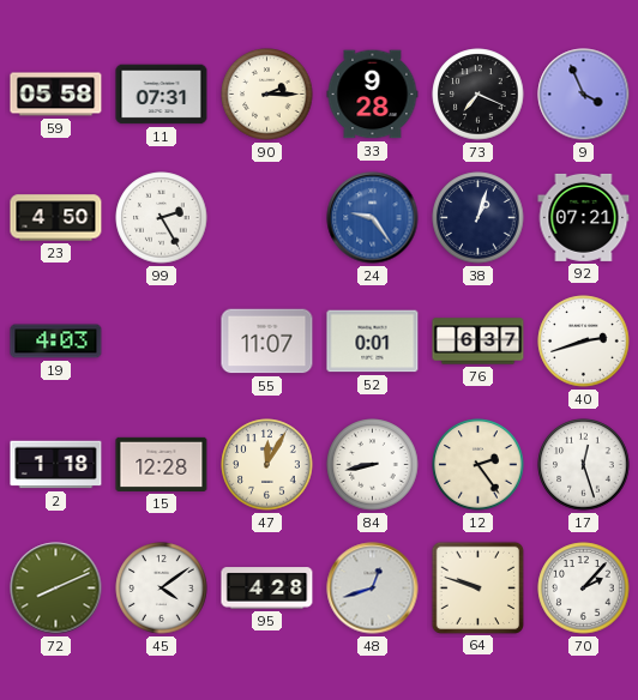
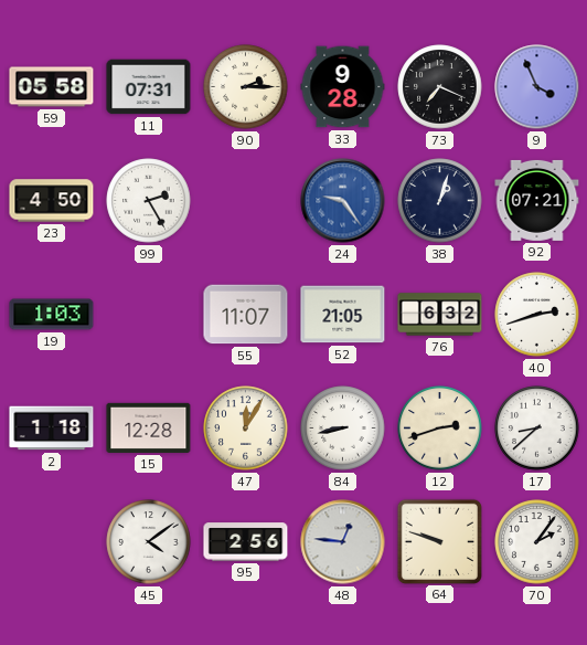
19: 4:03 -> 1:03
52: 0:01 -> 21:05
76: 6:37 -> 6:32
12: 2:24 -> 2:42
17: 12:27 -> 8:38
72: 8:11 -> none
95: 4:28 -> 2:56
48: 12:42 -> 12:46
70: 2:07 -> 2:06
